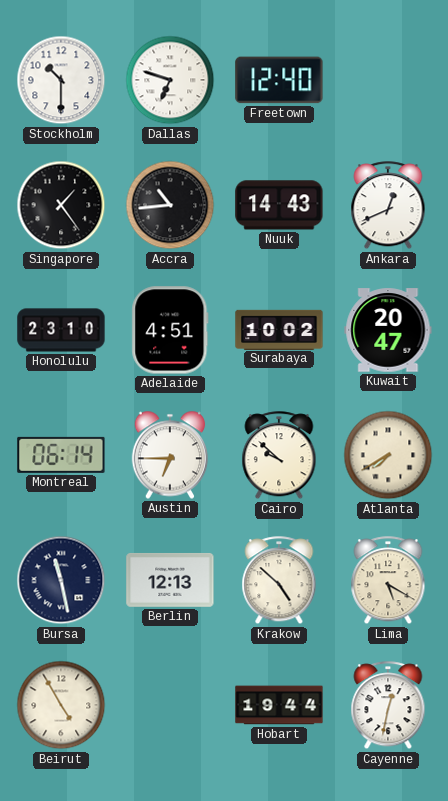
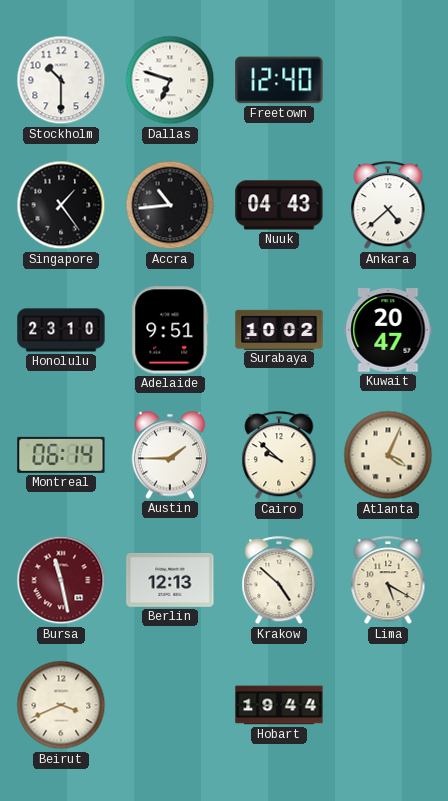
Nuuk: 14:43 -> 04:43
Ankara: 12:41 -> 4:38
Adelaide: 4:51 -> 9:51
Austin: 6:45 -> 1:45
Atlanta: 7:40 -> 4:04
Bursa dial: navy -> burgundy
Beirut: 4:55 -> 3:41
Cayenne: 12:32 -> none
